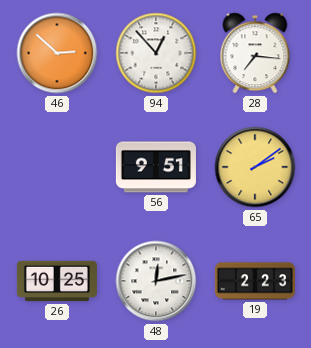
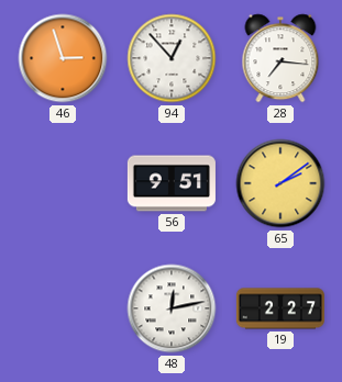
46: 2:52 -> 2:57
26: 10:25 -> none
19: 2:23 -> 2:27
